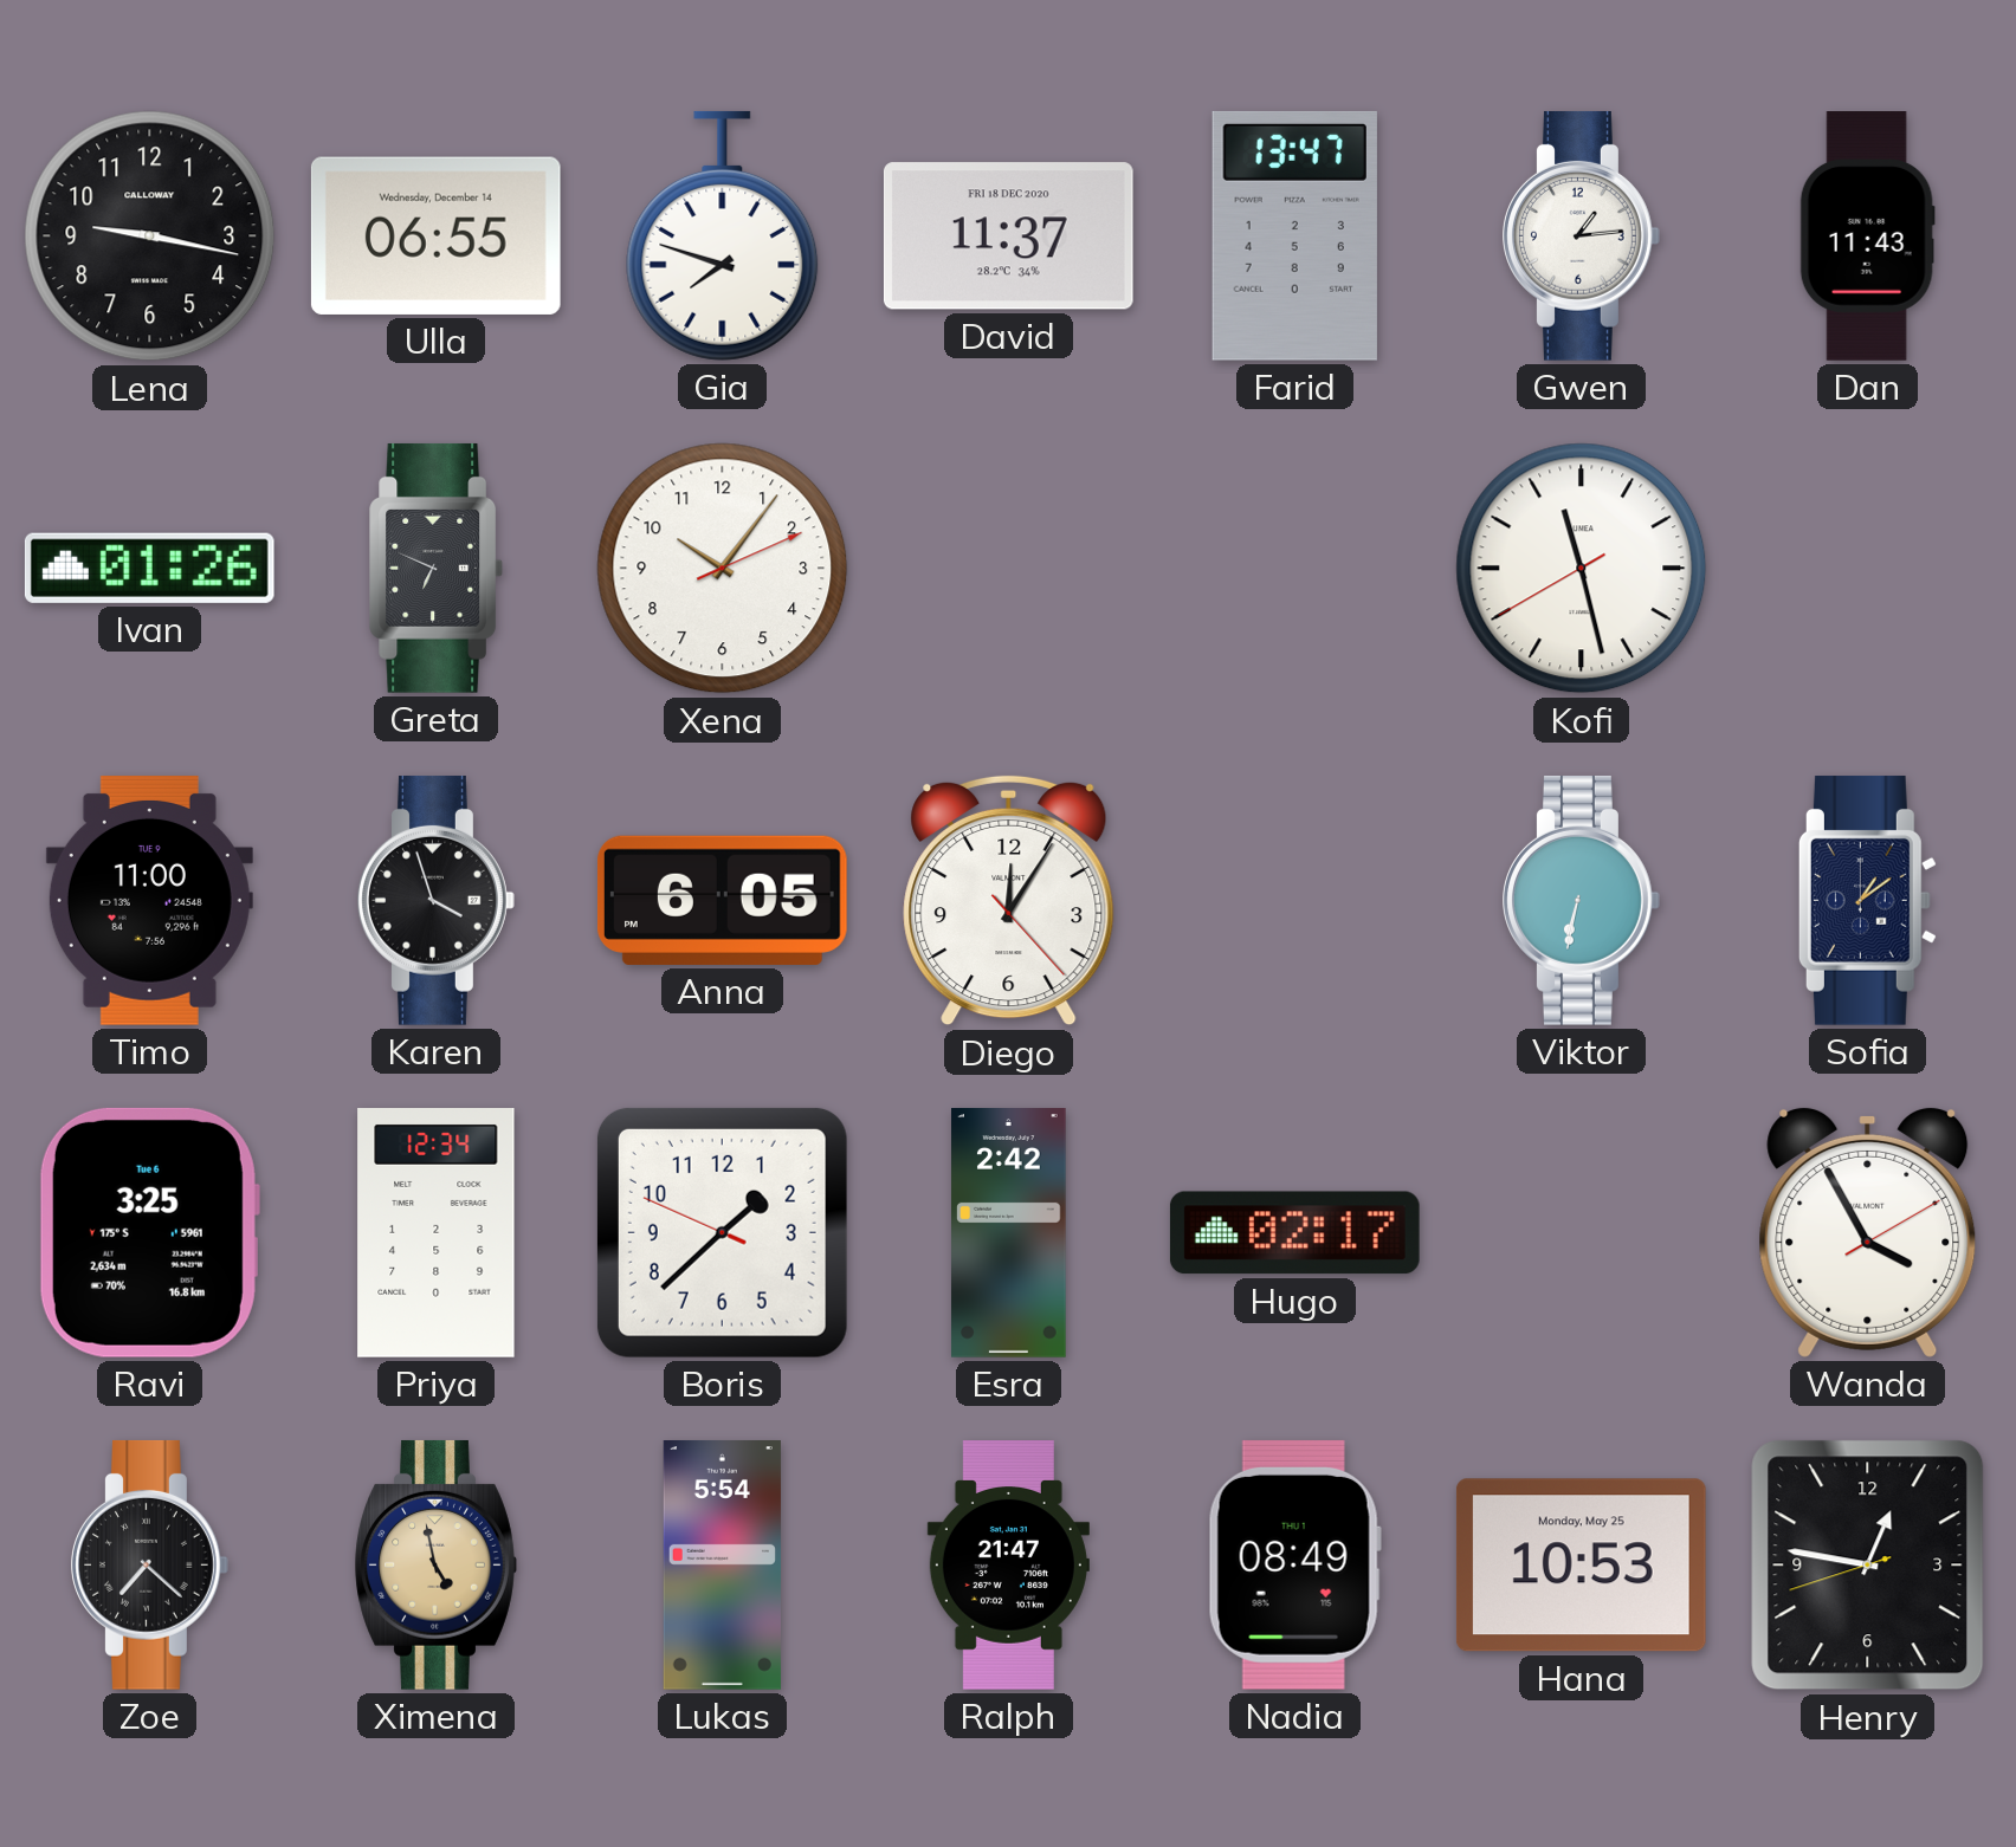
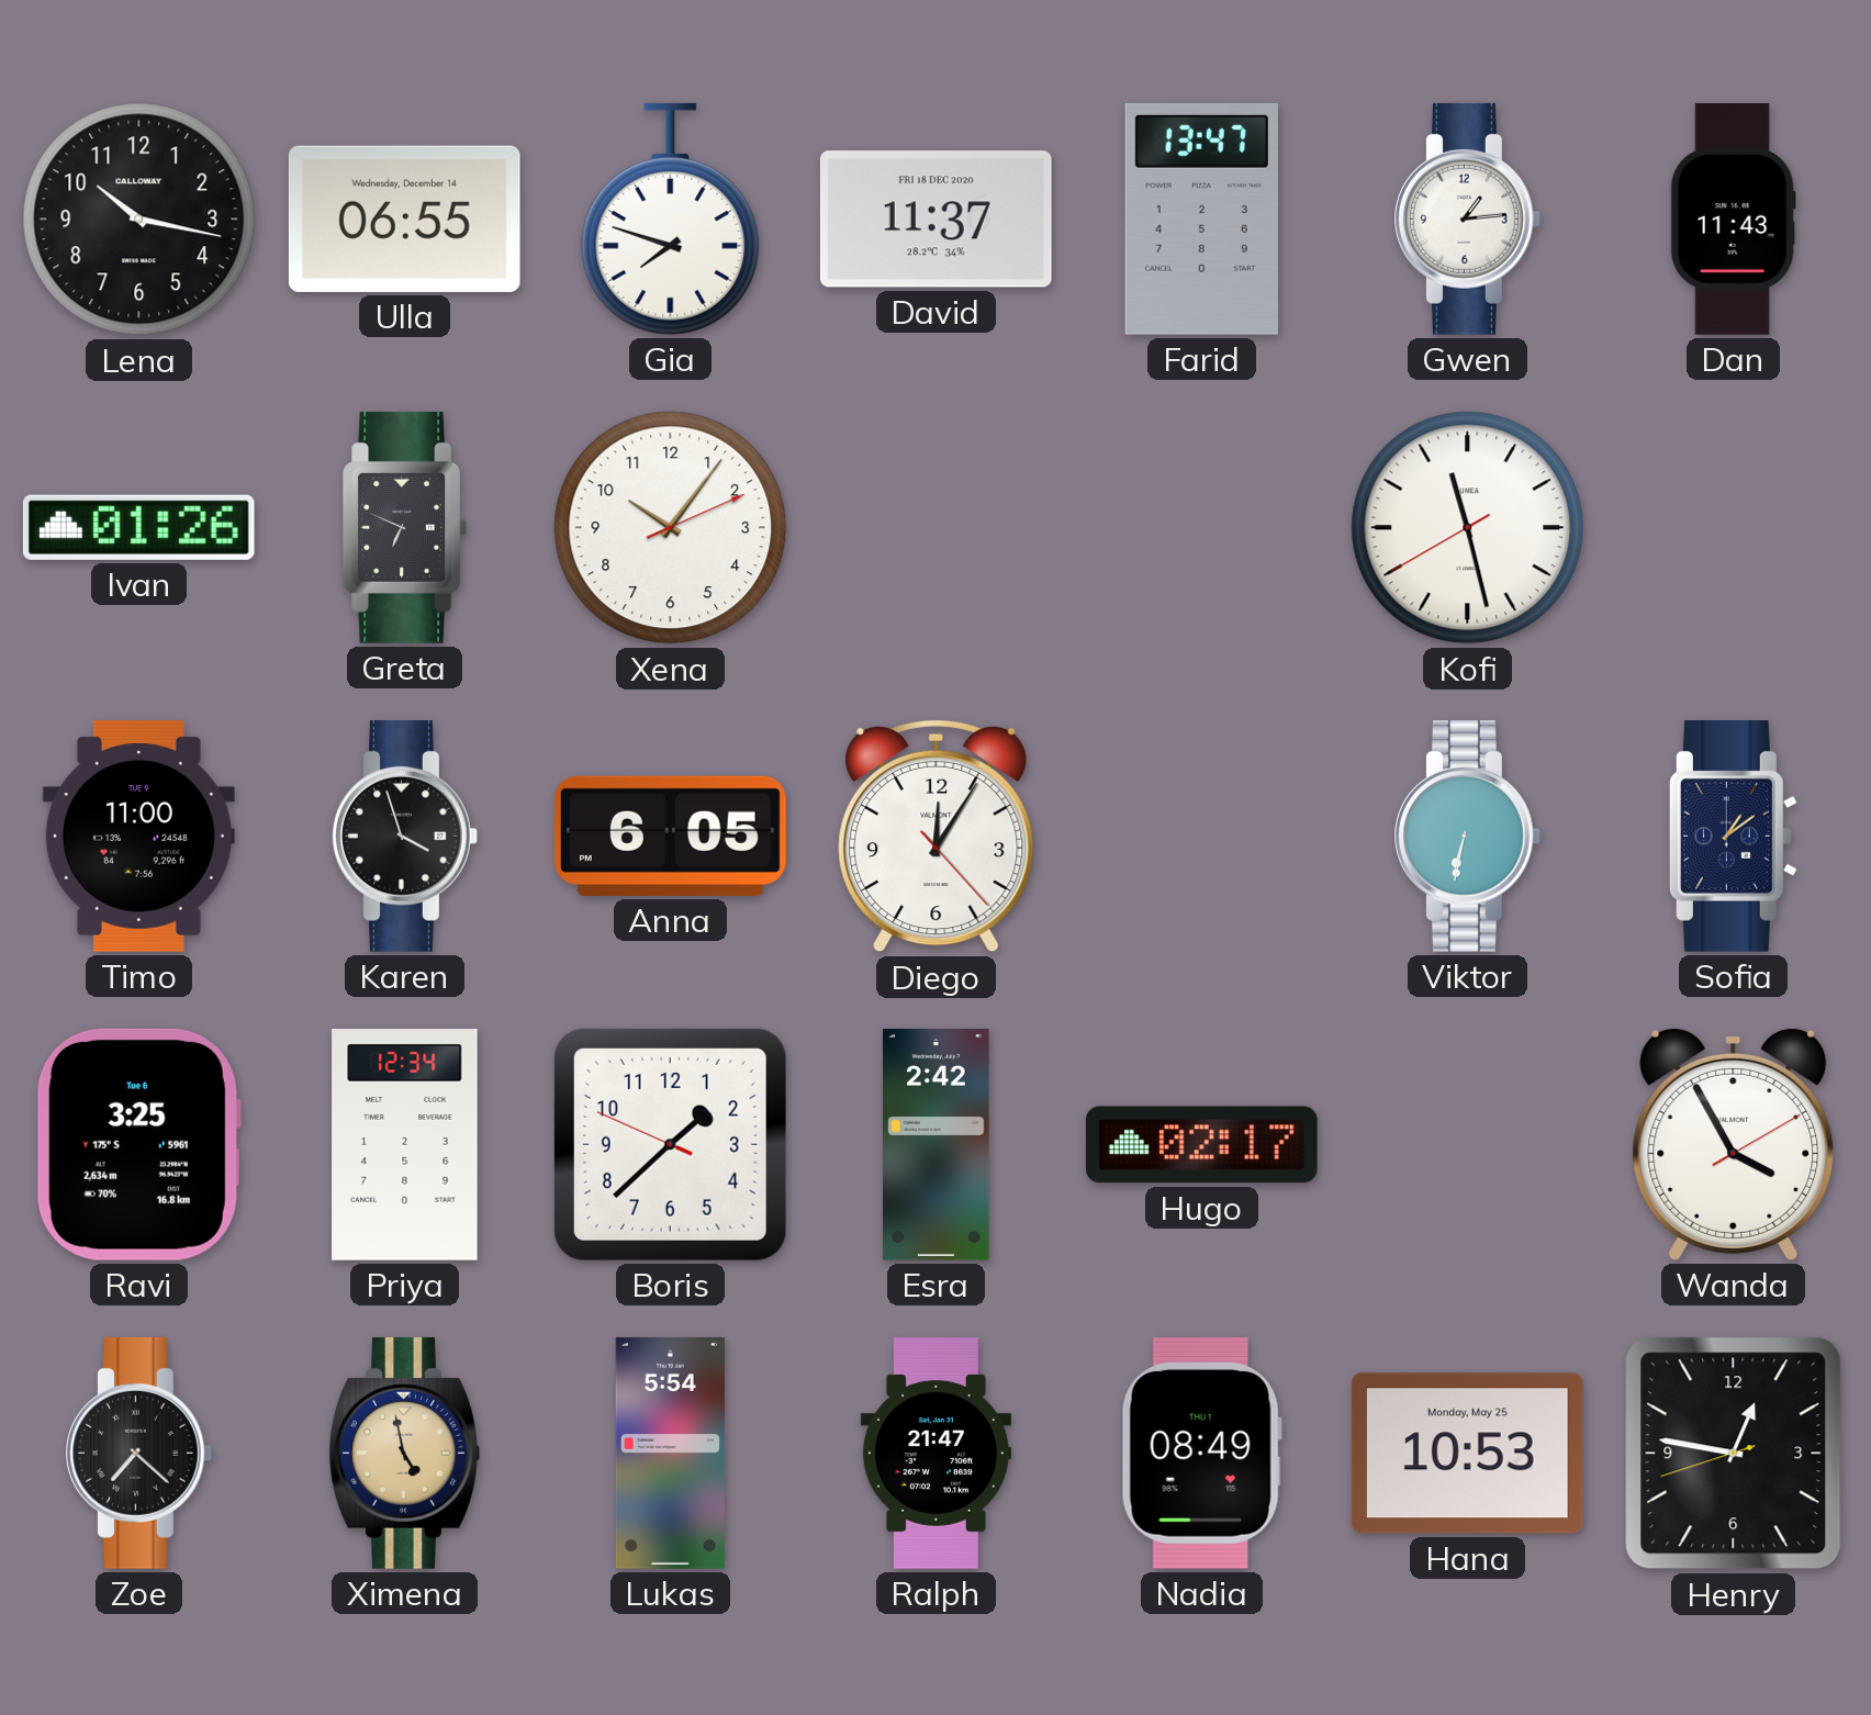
Lena: 9:17 -> 10:17
